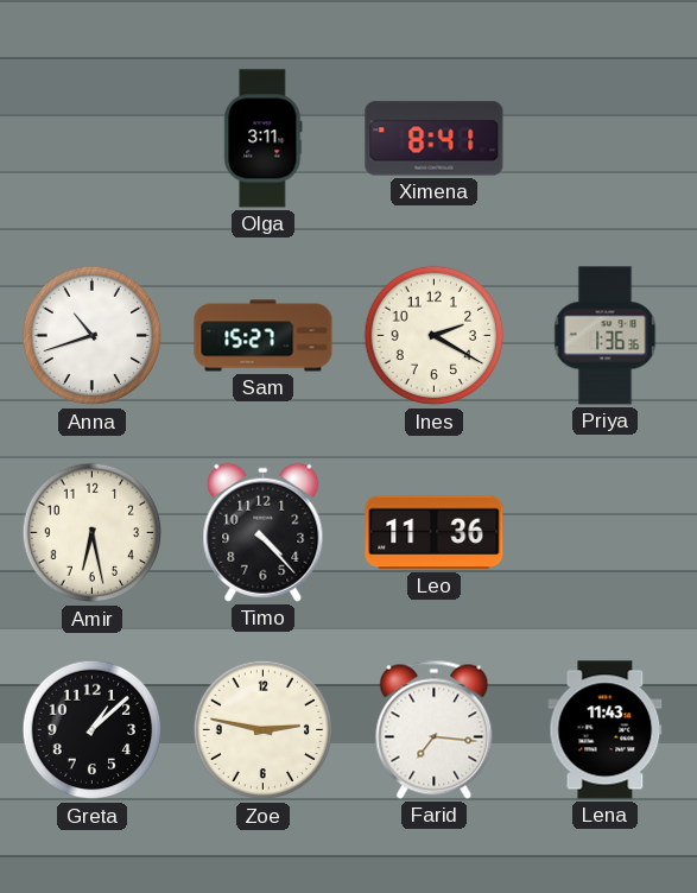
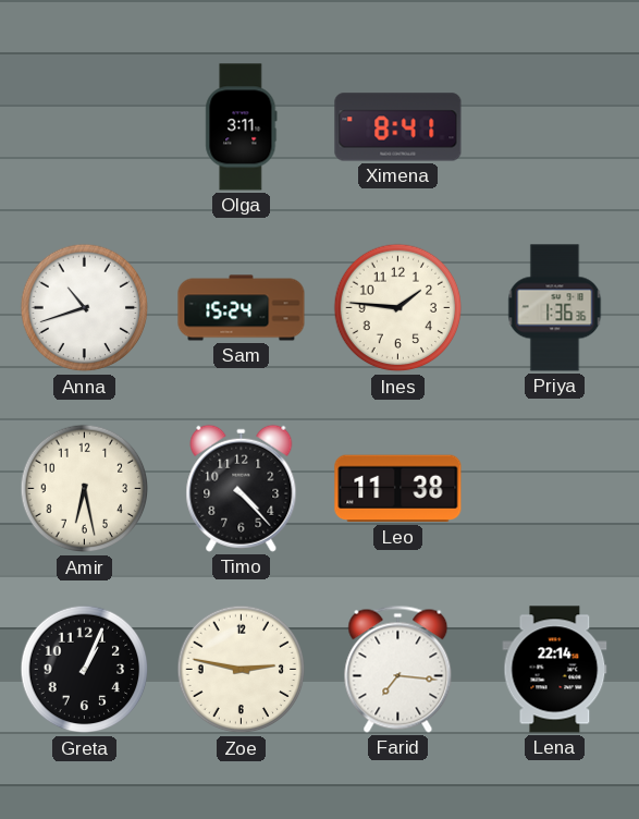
Sam: 15:27 -> 15:24
Ines: 2:20 -> 1:46
Leo: 11:36 -> 11:38
Greta: 1:08 -> 1:04
Lena: 11:43 -> 22:14
